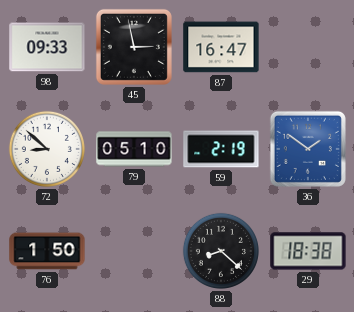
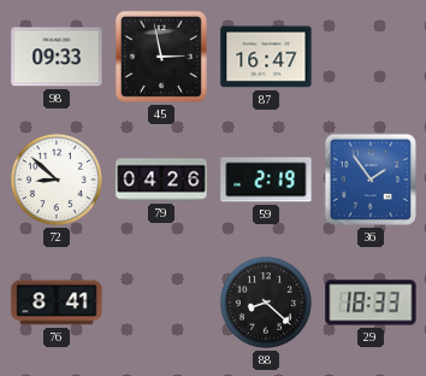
79: 05:10 -> 04:26
36: 1:51 -> 1:54
76: 1:50 -> 8:41
29: 18:38 -> 18:33
